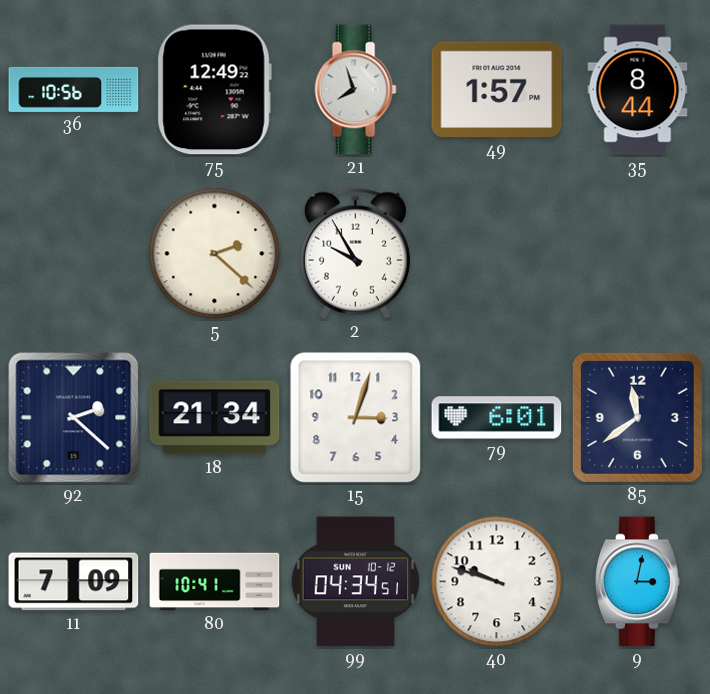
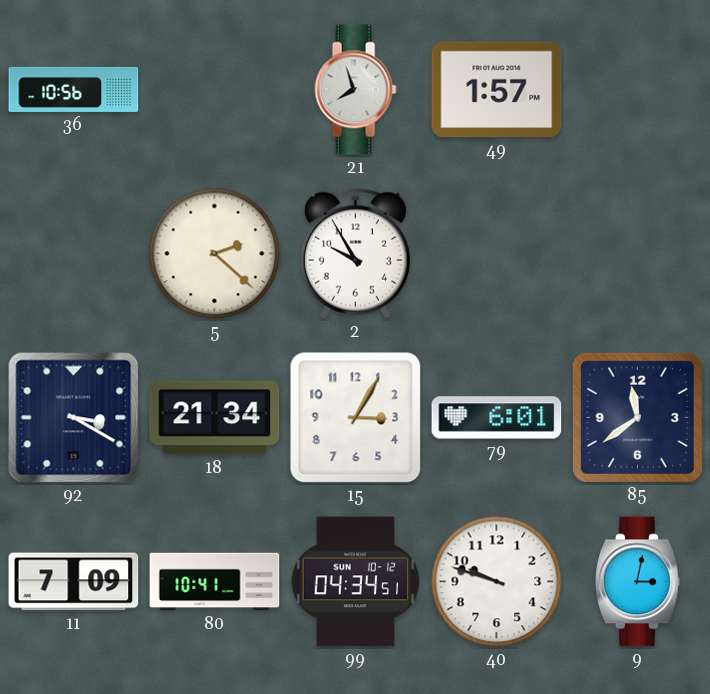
75: 12:49 -> none
35: 8:44 -> none
92: 2:22 -> 3:20
15: 3:03 -> 3:05
